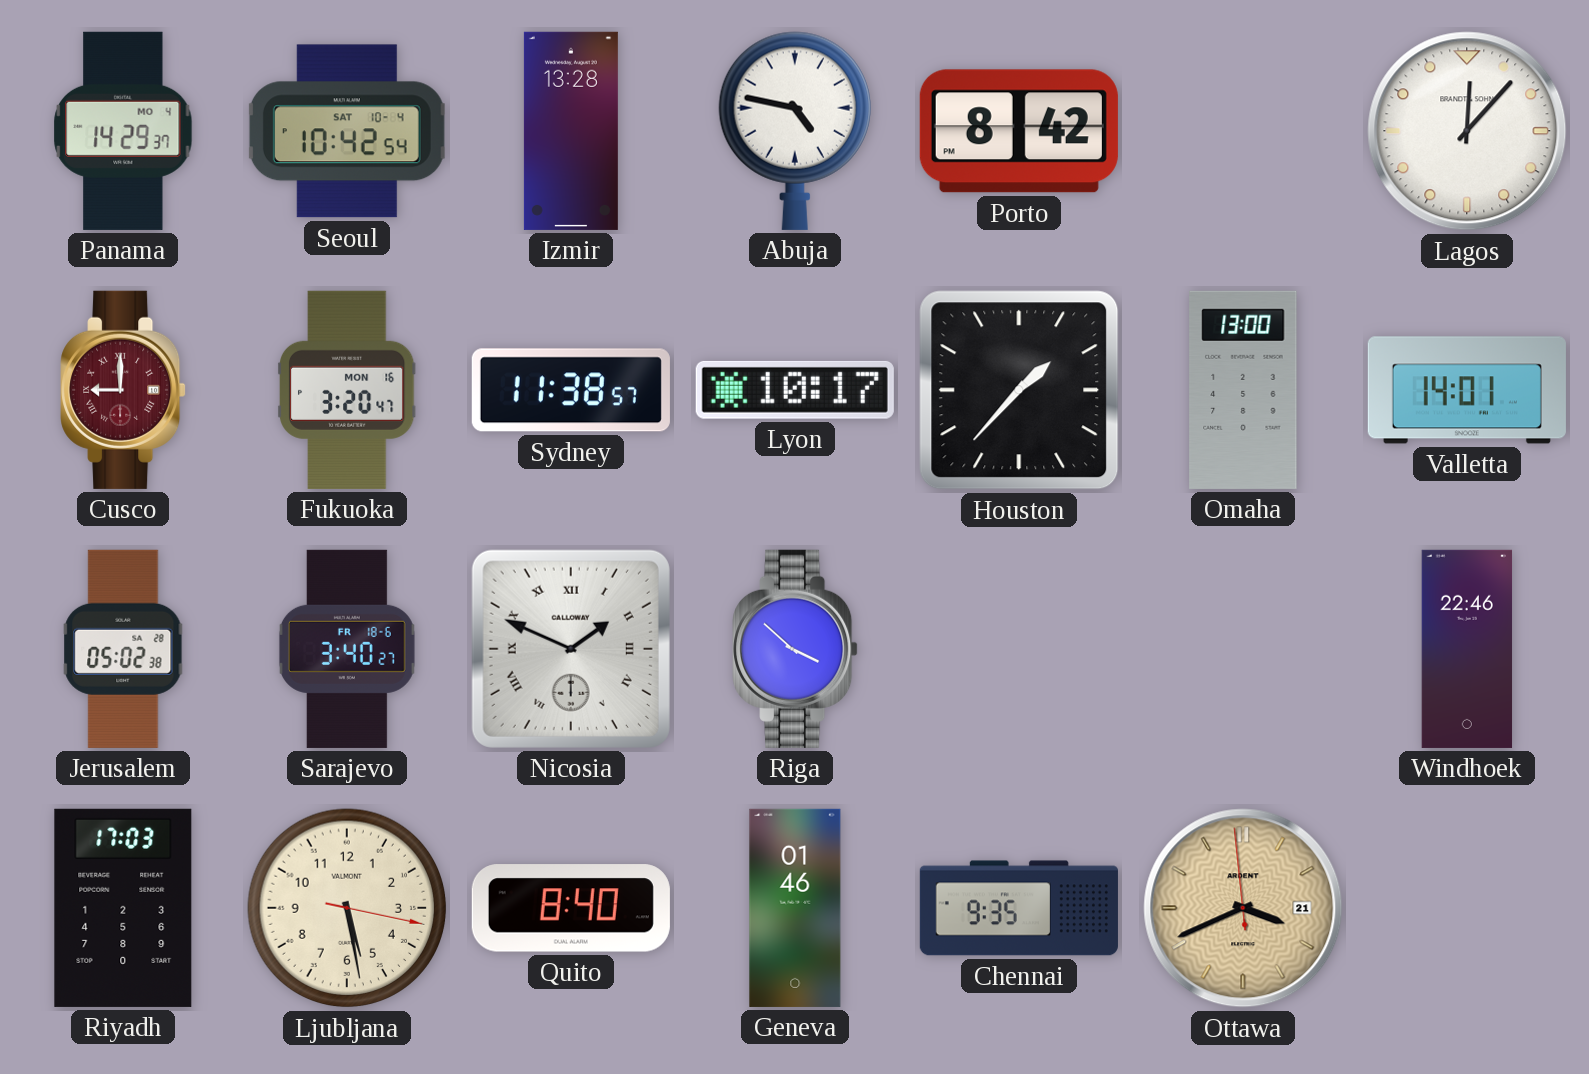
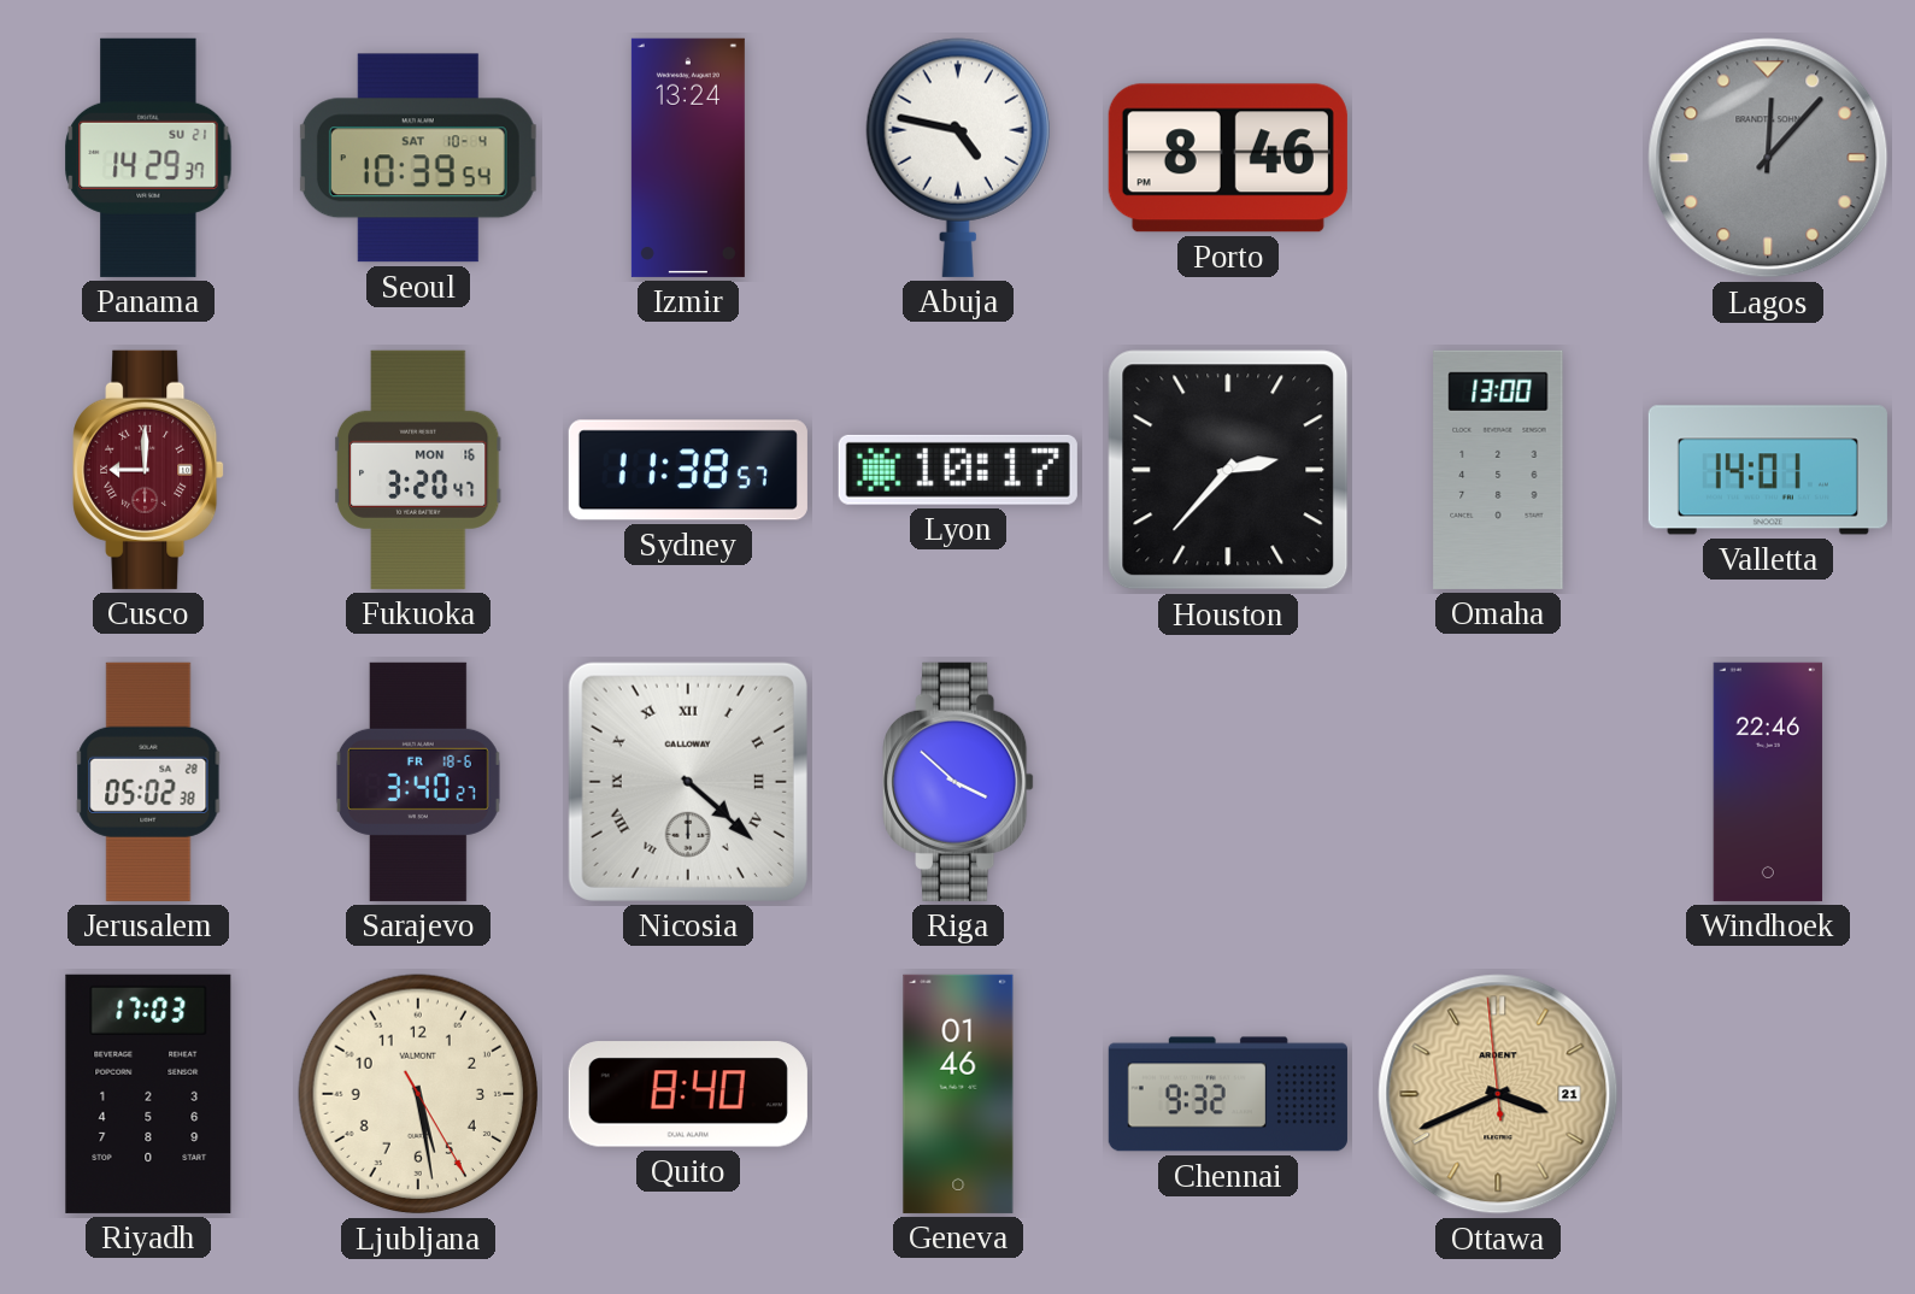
Panama date: MO 4 -> SU 21
Seoul: 10:42 -> 10:39
Izmir: 13:28 -> 13:24
Porto: 8:42 -> 8:46
Lagos dial: white -> grey
Houston: 1:37 -> 2:37
Nicosia: 1:49 -> 4:22
Ljubljana: 5:28:17 -> 5:28:25
Chennai: 9:35 -> 9:32
